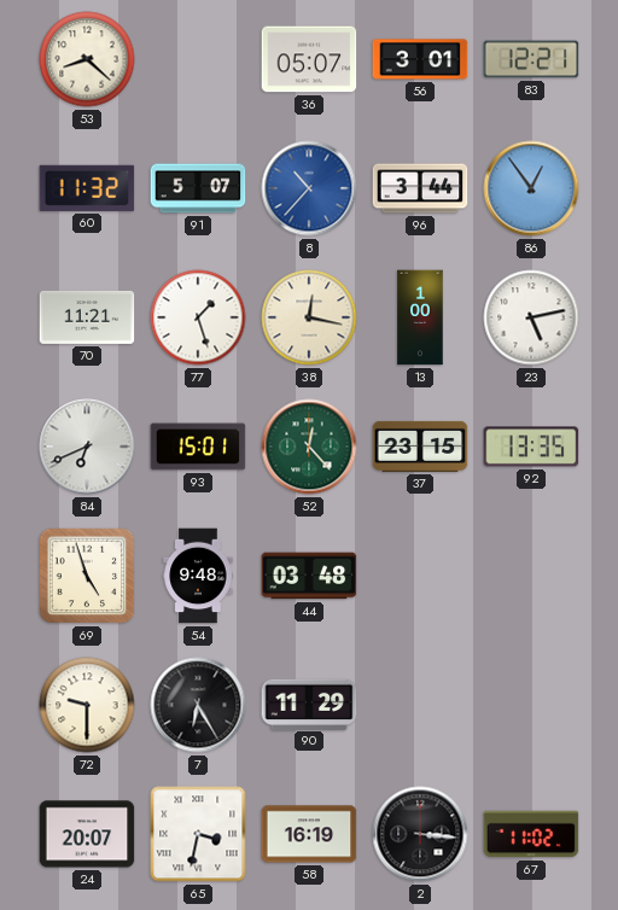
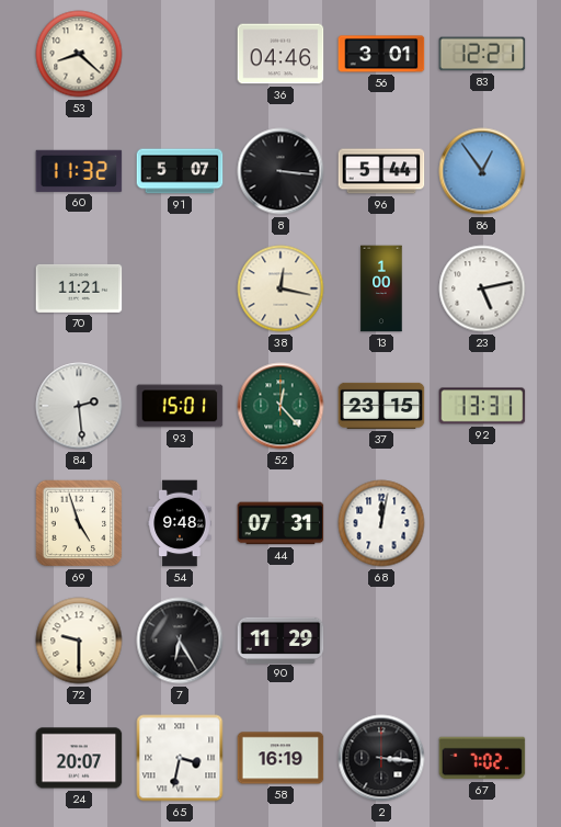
36: 05:07 -> 04:46
8: 10:37 -> 3:16
8 dial: blue -> black
96: 3:44 -> 5:44
77: 1:27 -> none
84: 6:41 -> 2:29
92: 13:35 -> 13:31
44: 03:48 -> 07:31
68: none -> 12:02
67: 11:02 -> 7:02
